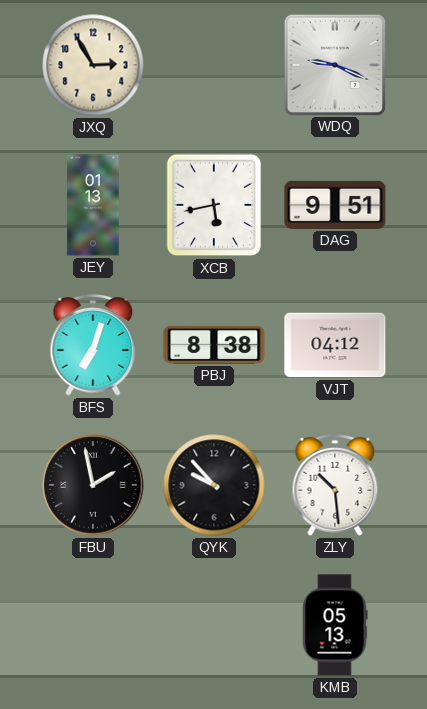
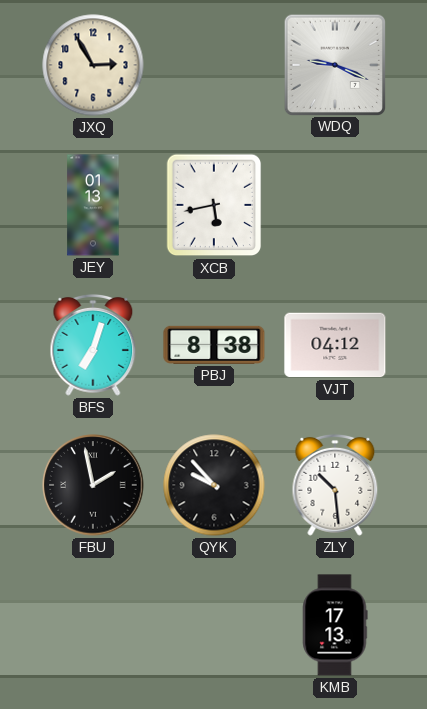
DAG: 9:51 -> none
KMB: 05:13 -> 17:13
